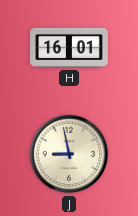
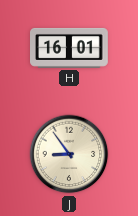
J: 8:58 -> 8:54
